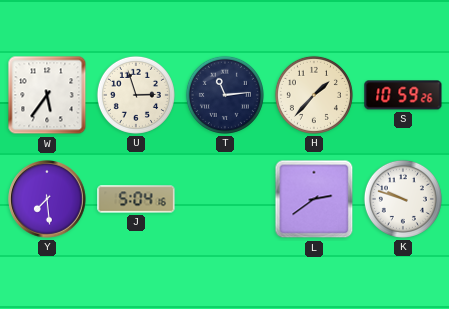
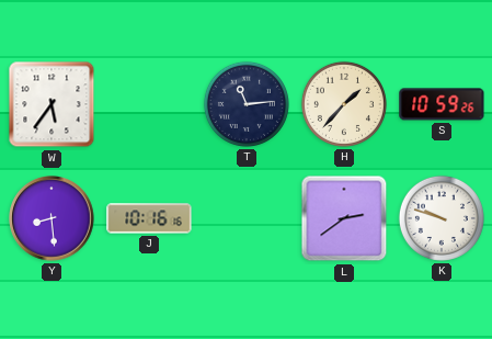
U: 2:57 -> none
Y: 7:29 -> 8:29
J: 5:04 -> 10:16
